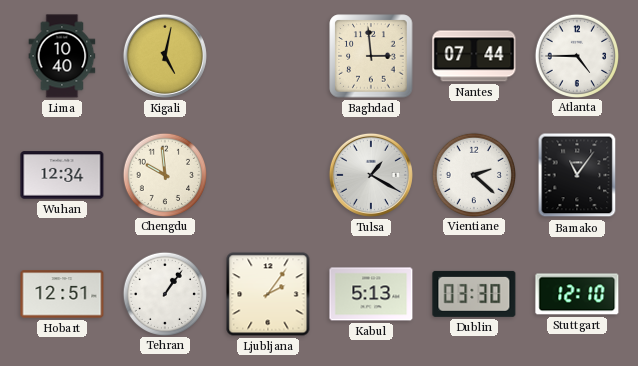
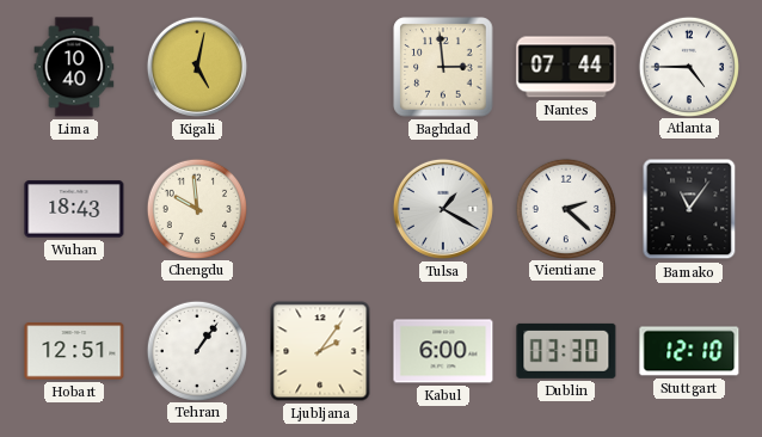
Wuhan: 12:34 -> 18:43
Kabul: 5:13 -> 6:00
